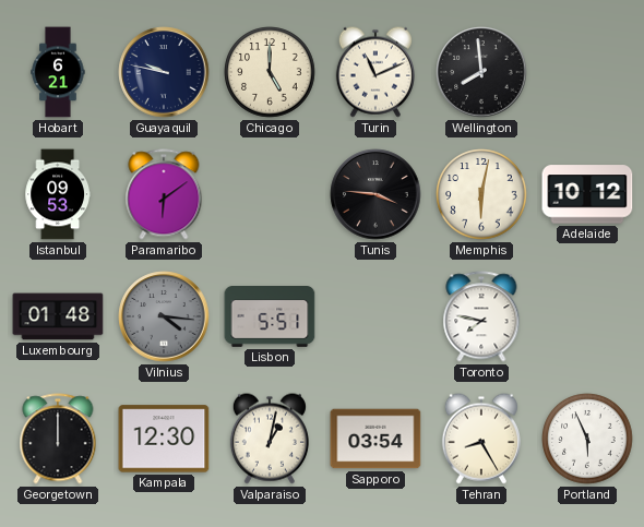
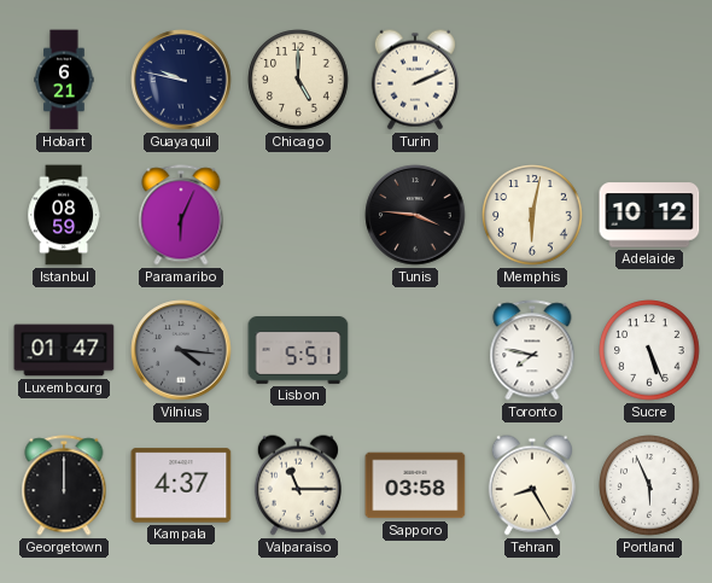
Turin: 11:11 -> 2:11
Wellington: 7:59 -> none
Istanbul: 09:53 -> 08:59
Paramaribo: 6:09 -> 6:04
Luxembourg: 01:48 -> 01:47
Sucre: none -> 5:26
Kampala: 12:30 -> 4:37
Valparaiso: 1:02 -> 11:15
Sapporo: 03:54 -> 03:58
